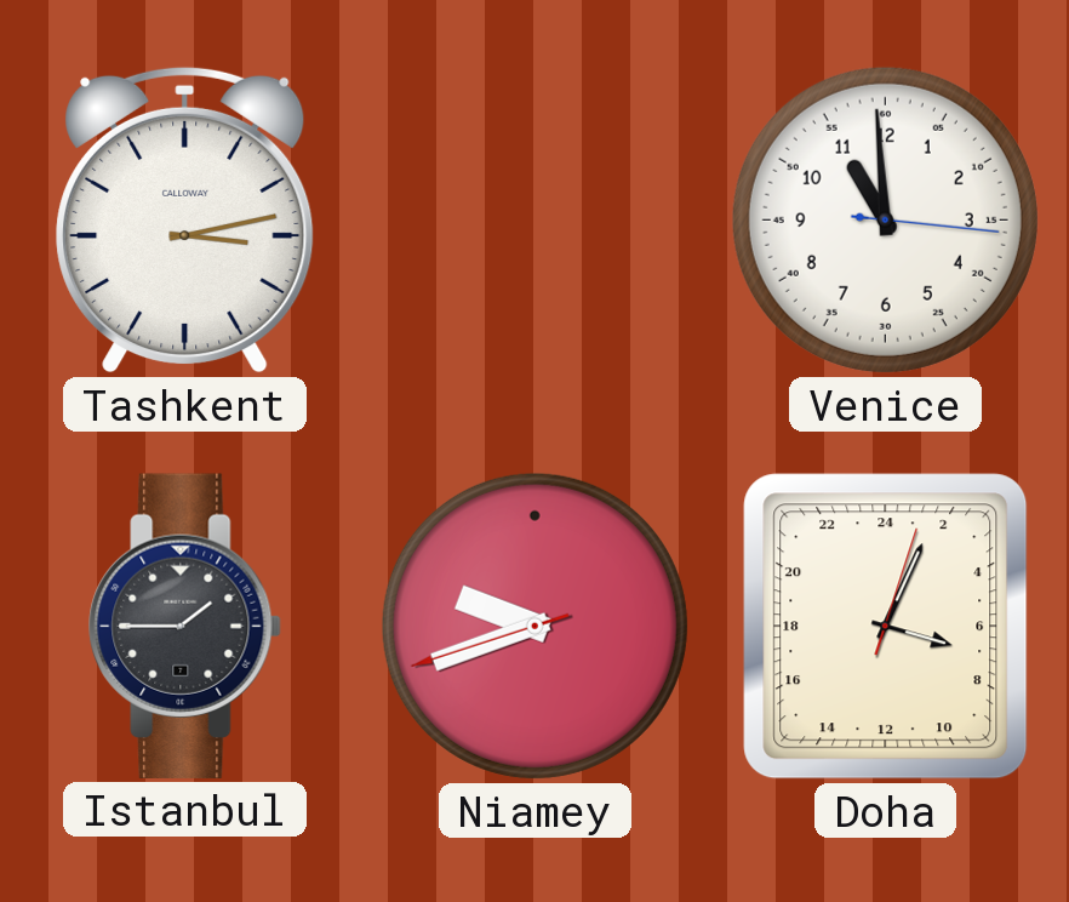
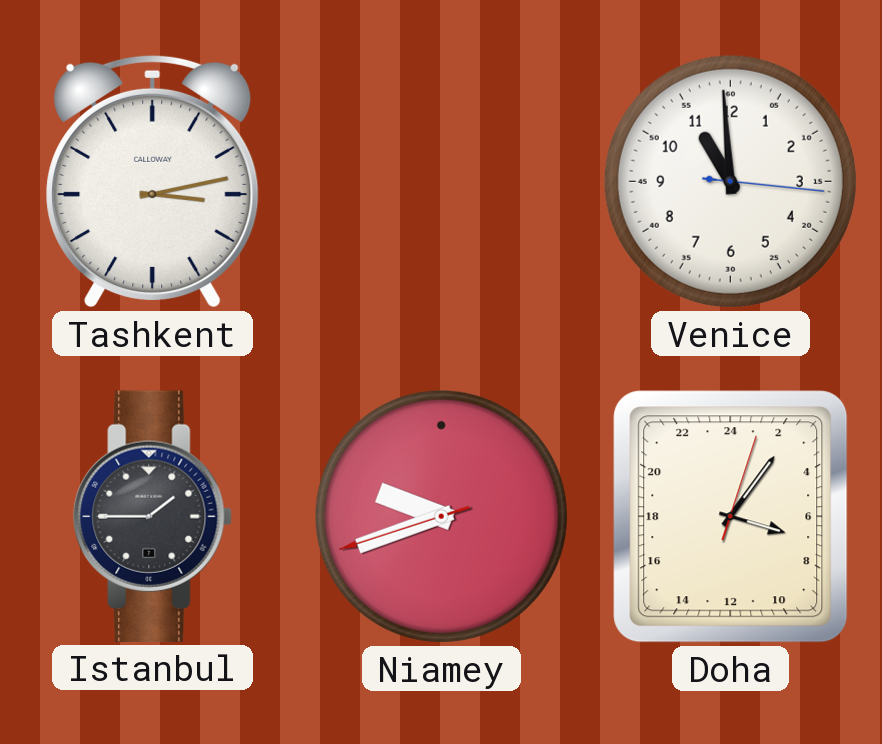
Doha: 7:04 -> 7:06
